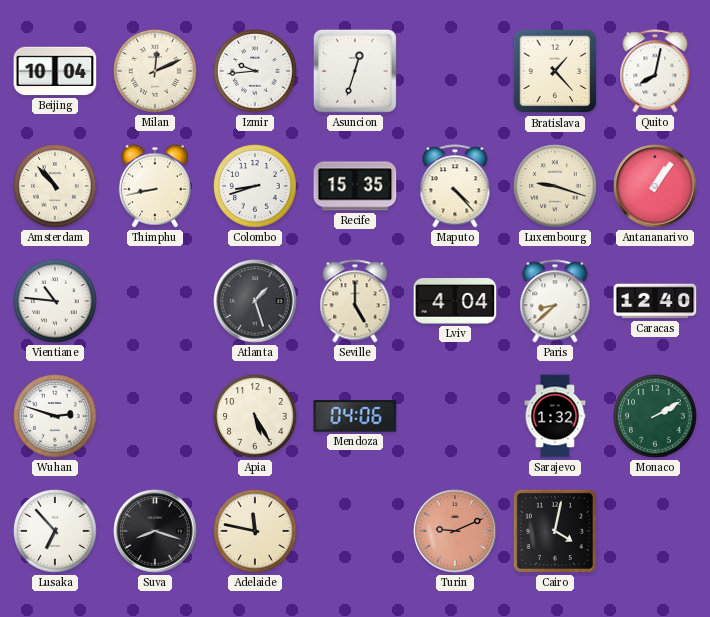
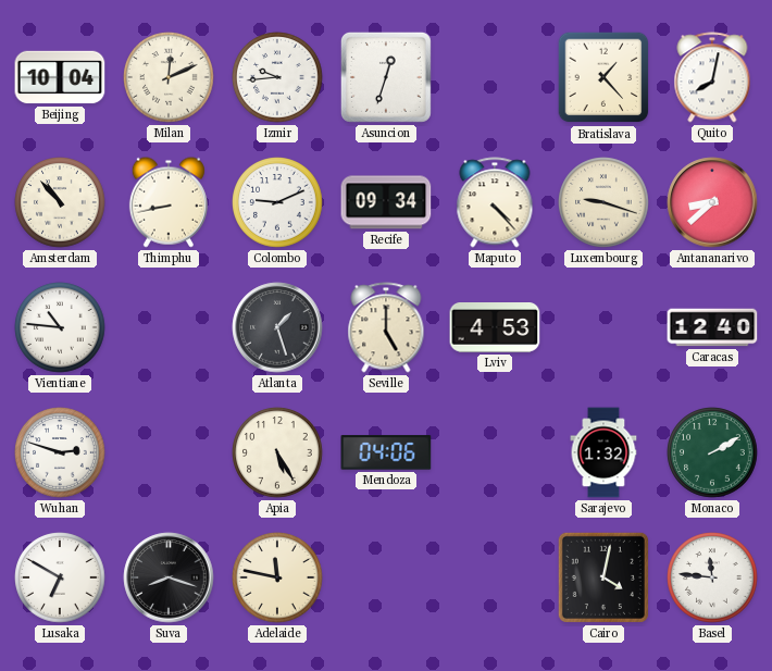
Colombo: 8:42 -> 9:11
Recife: 15:35 -> 09:34
Antananarivo: 1:06 -> 8:38
Lviv: 4:04 -> 4:53
Paris: 8:38 -> none
Lusaka: 6:53 -> 6:50
Turin: 9:11 -> none
Basel: none -> 11:46
